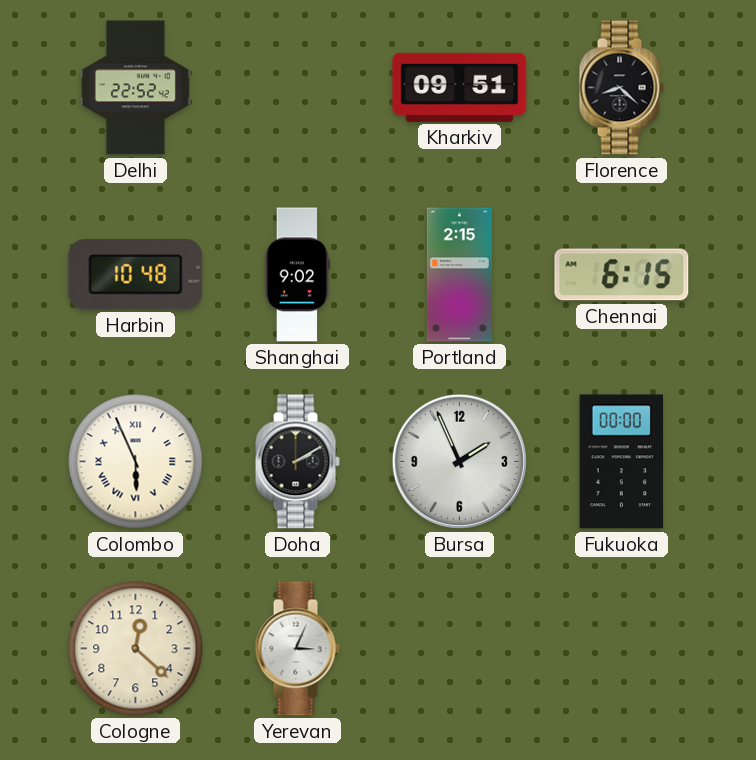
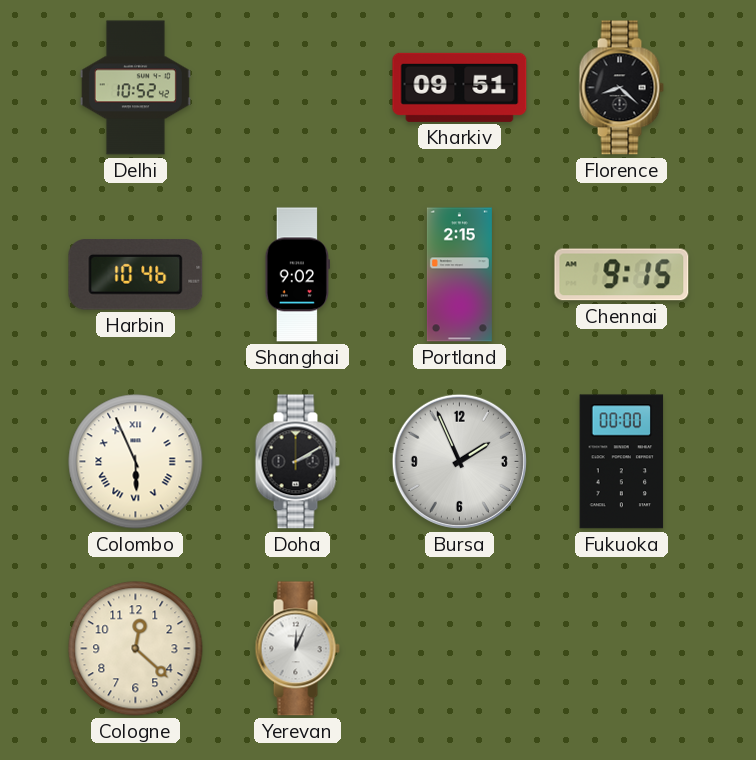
Delhi: 22:52 -> 10:52
Harbin: 10:48 -> 10:46
Chennai: 6:15 -> 9:15
Yerevan: 3:04 -> 12:04
